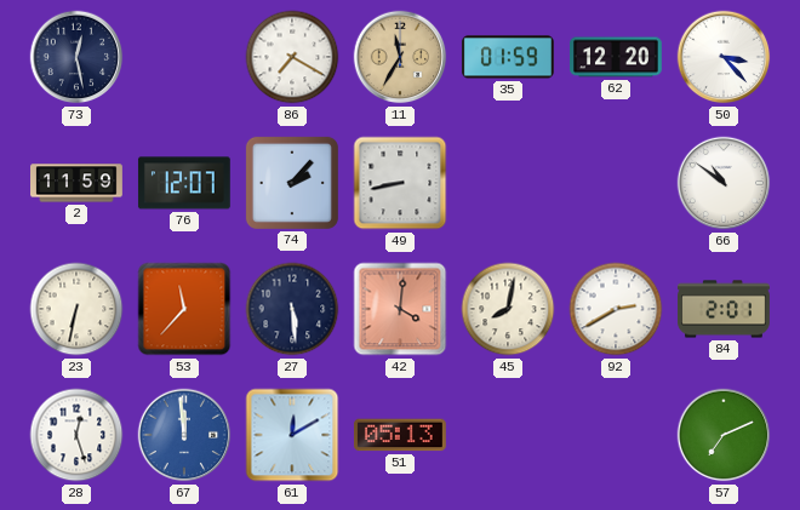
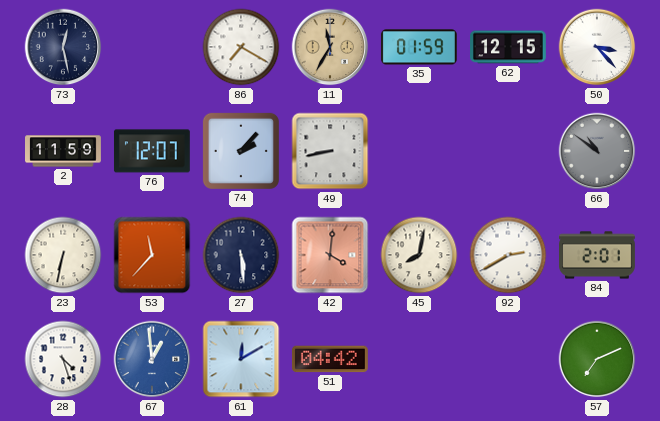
62: 12:20 -> 12:15
66 dial: white -> grey
28: 12:27 -> 4:27
67: 11:59 -> 12:59
51: 05:13 -> 04:42
